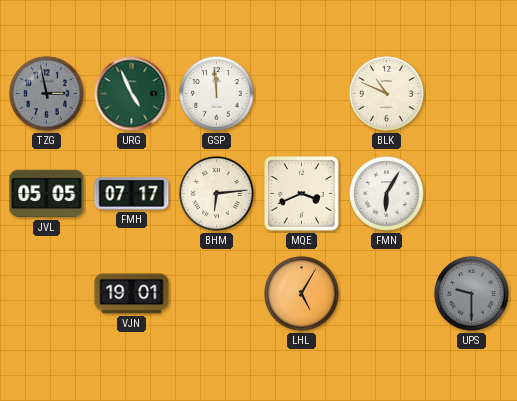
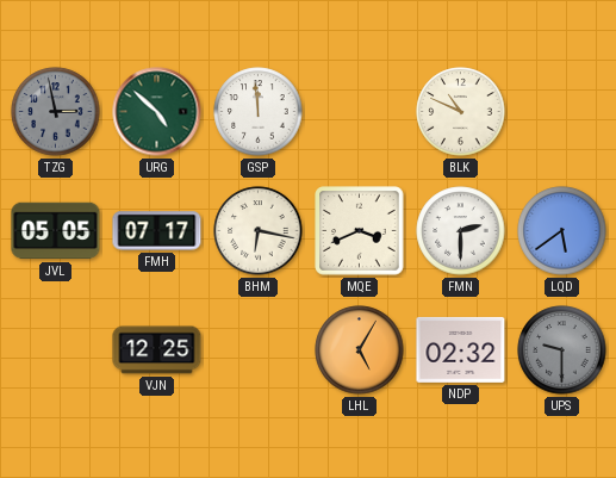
URG: 4:56 -> 4:52
BHM: 6:14 -> 6:17
FMN: 6:05 -> 2:30
LQD: none -> 5:39
VJN: 19:01 -> 12:25
NDP: none -> 02:32
